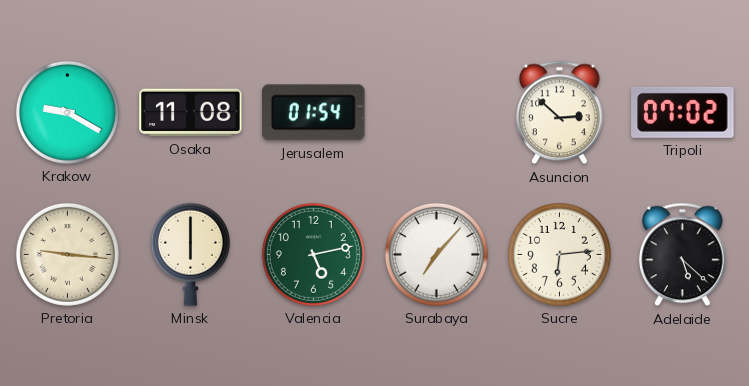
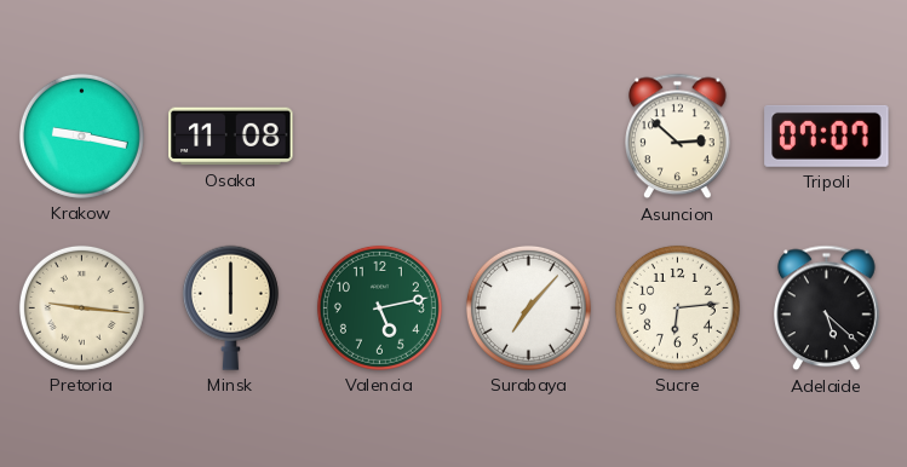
Krakow: 9:20 -> 9:17
Jerusalem: 01:54 -> none
Tripoli: 07:02 -> 07:07
